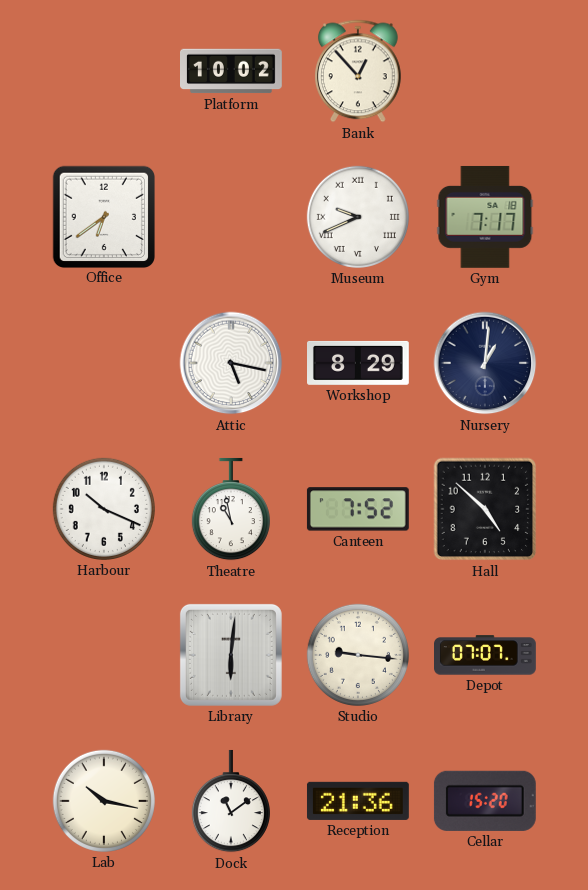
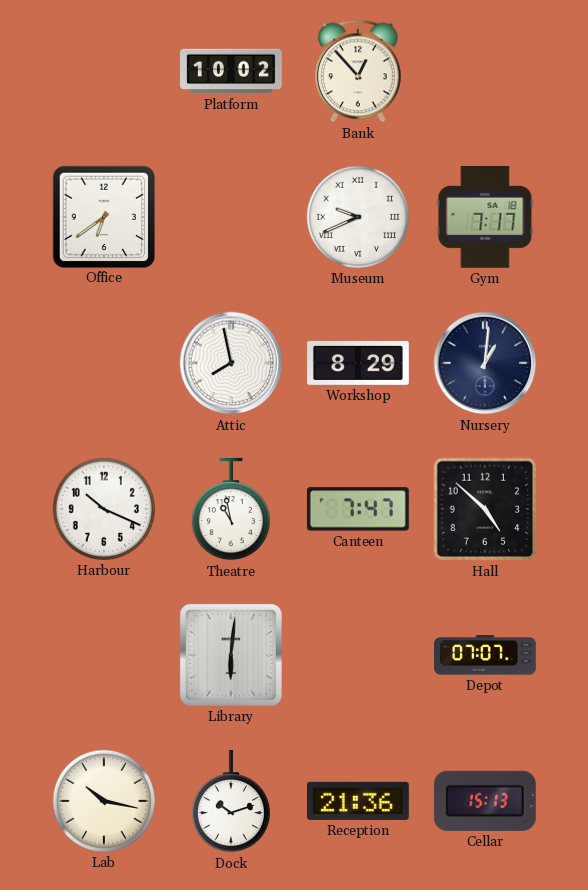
Attic: 5:17 -> 7:58
Canteen: 7:52 -> 7:47
Studio: 9:16 -> none
Dock: 11:09 -> 10:12
Cellar: 15:20 -> 15:13
